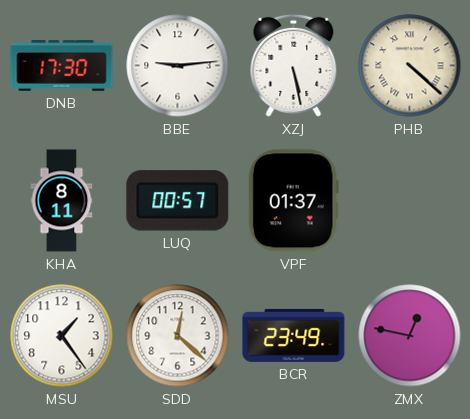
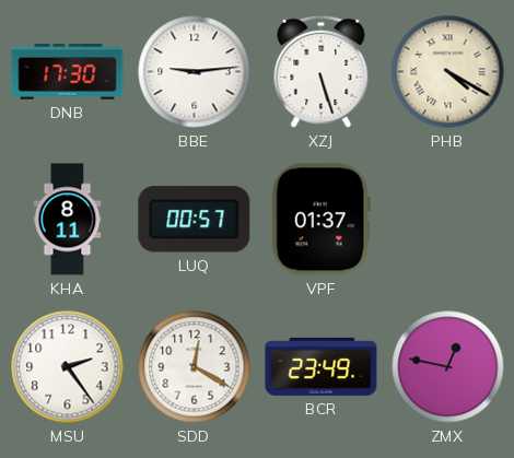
XZJ: 5:28 -> 5:27
PHB: 4:22 -> 4:20
MSU: 1:24 -> 2:24
SDD: 12:22 -> 12:20
